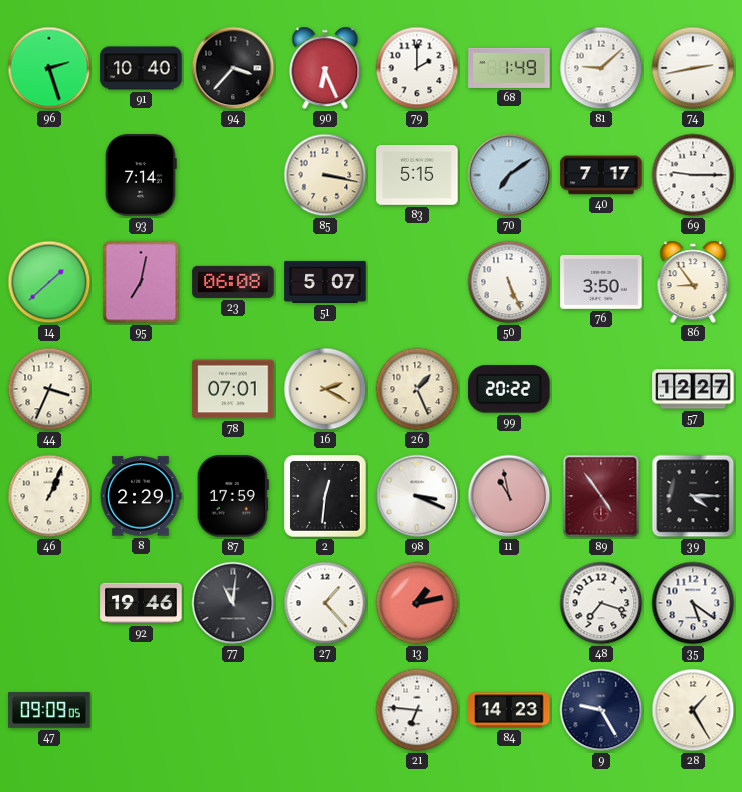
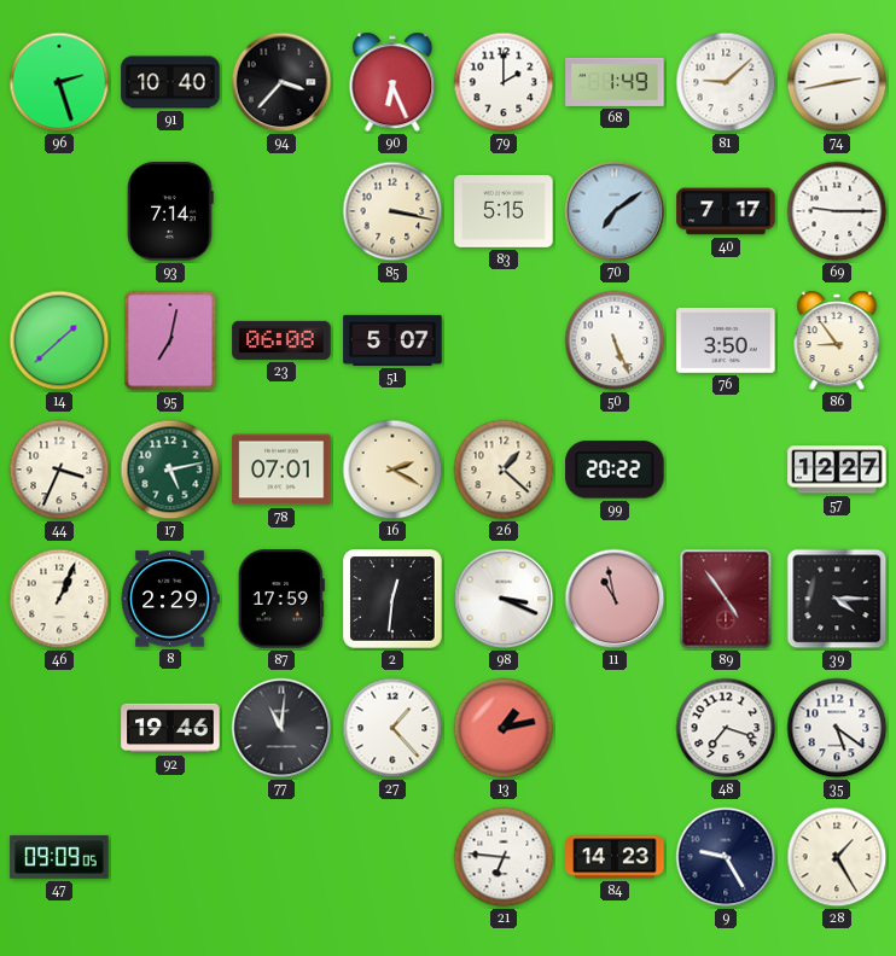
17: none -> 5:13
26: 1:26 -> 1:22
